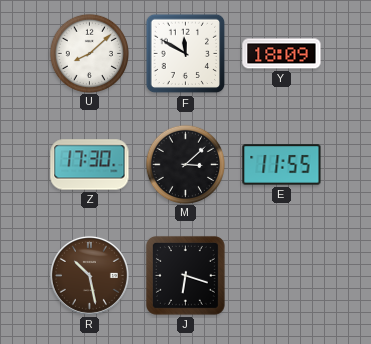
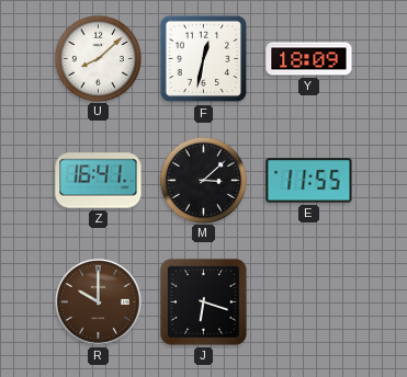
F: 11:50 -> 12:32
Z: 17:30 -> 16:41
R: 10:28 -> 10:00
